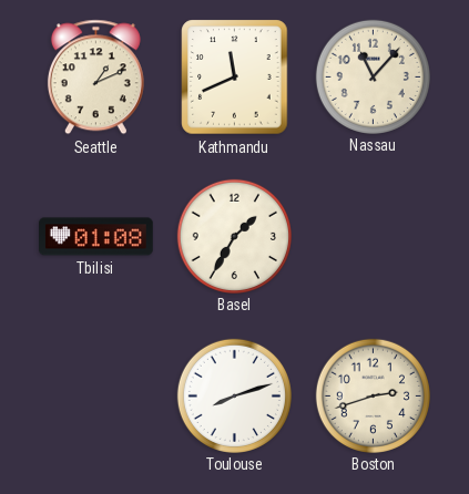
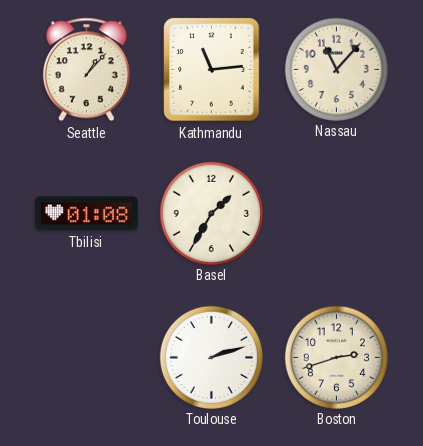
Seattle: 1:11 -> 1:07
Kathmandu: 11:41 -> 11:14
Toulouse: 8:12 -> 2:12
